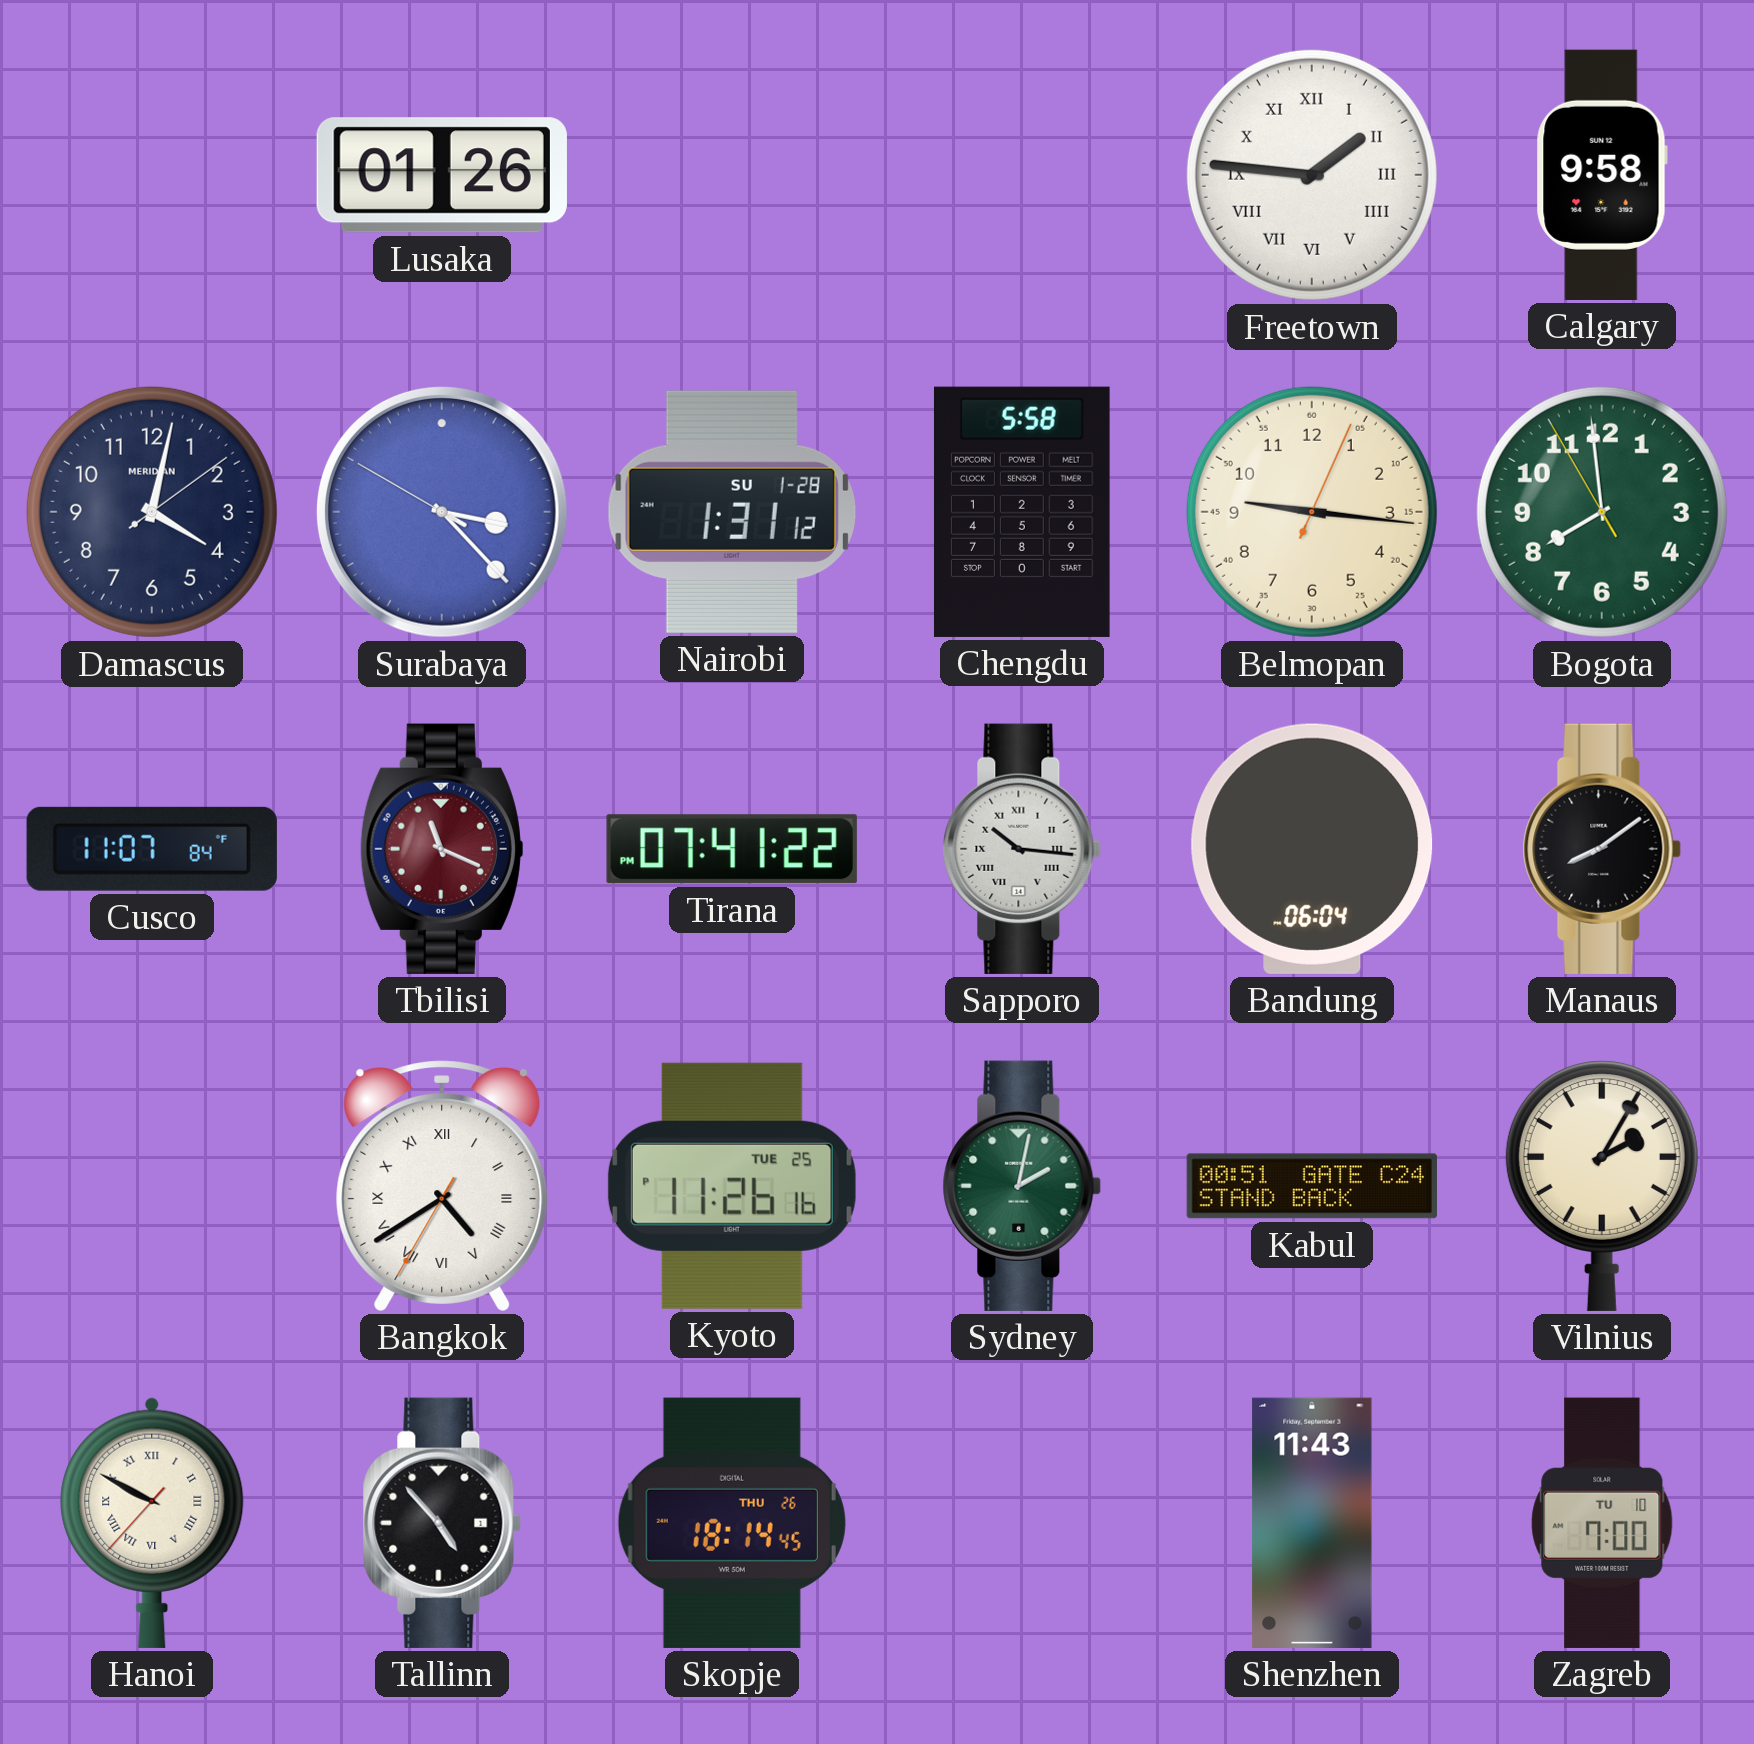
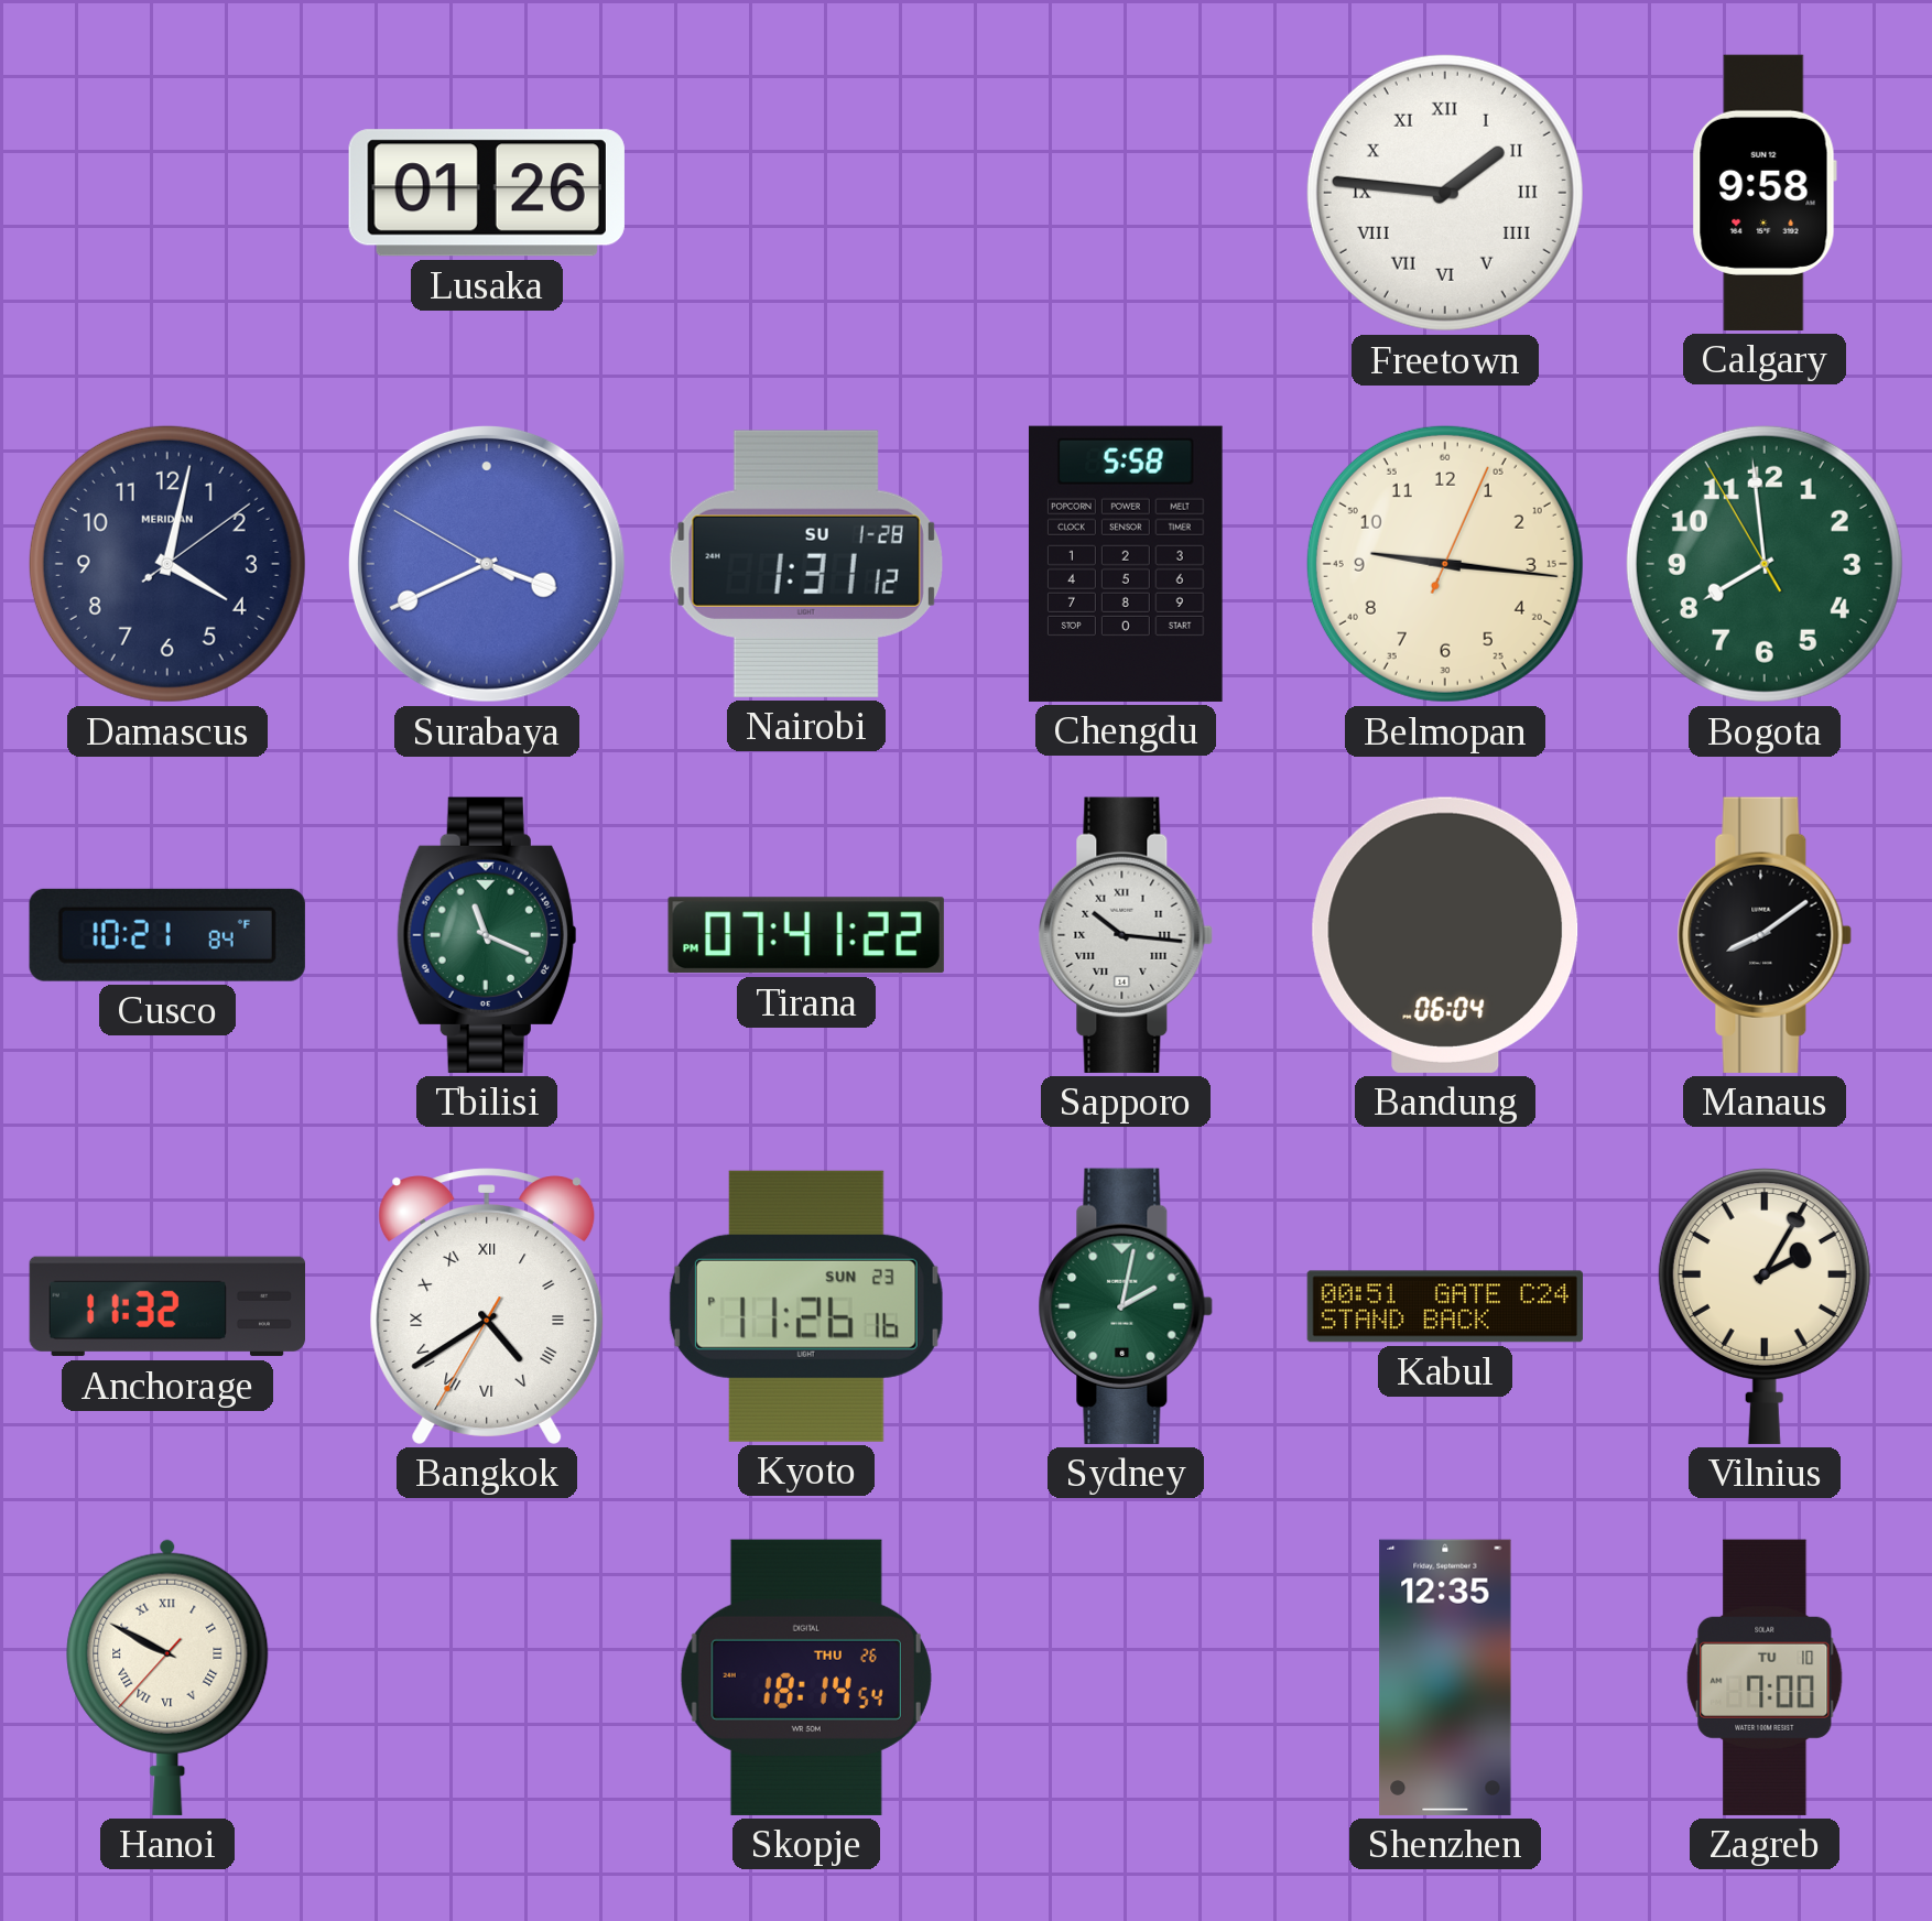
Surabaya: 3:22 -> 3:40
Cusco: 11:07 -> 10:21
Tbilisi dial: burgundy -> green
Anchorage: none -> 11:32
Kyoto date: TUE 25 -> SUN 23
Tallinn: 4:53 -> none
Skopje: 18:14:45 -> 18:14:54
Shenzhen: 11:43 -> 12:35
